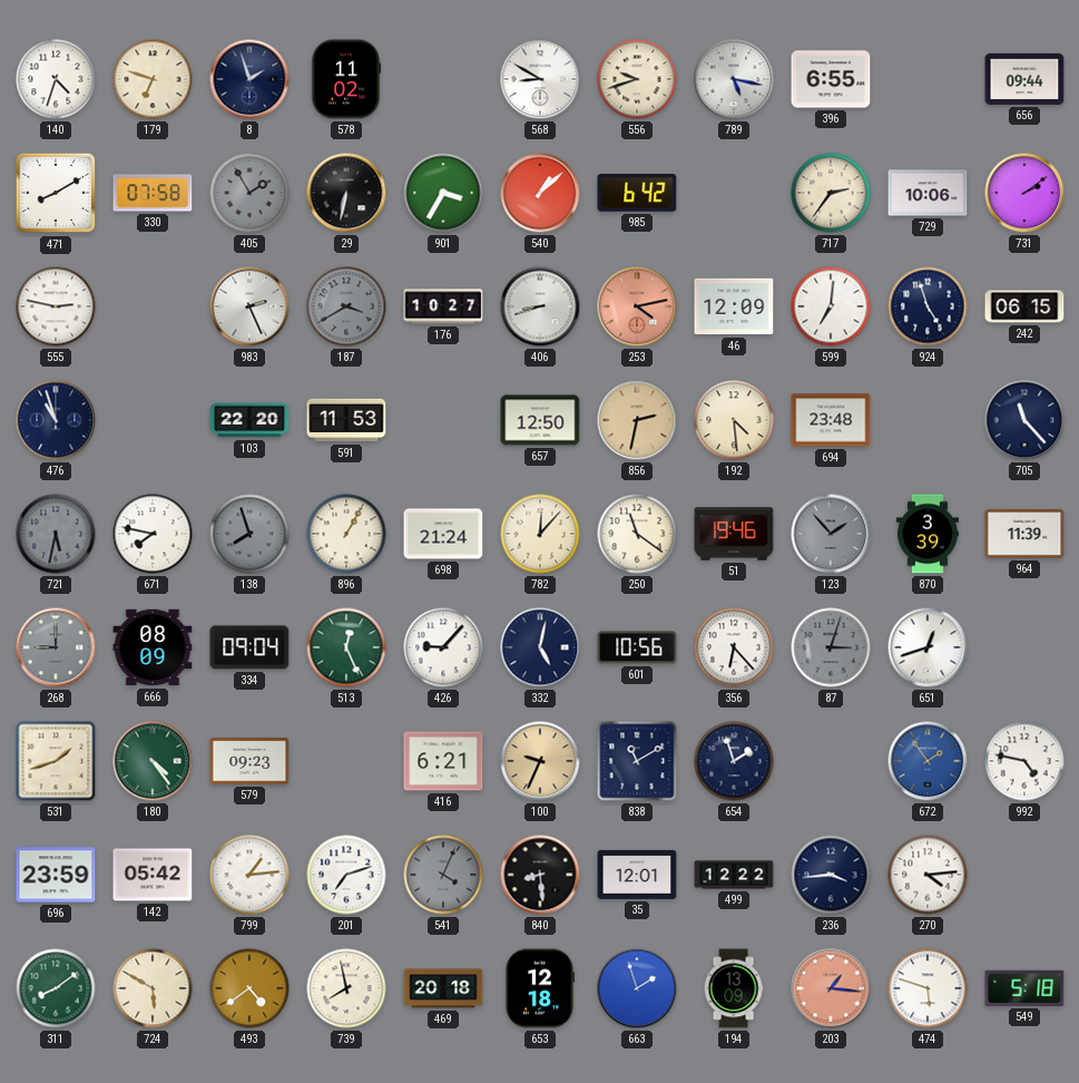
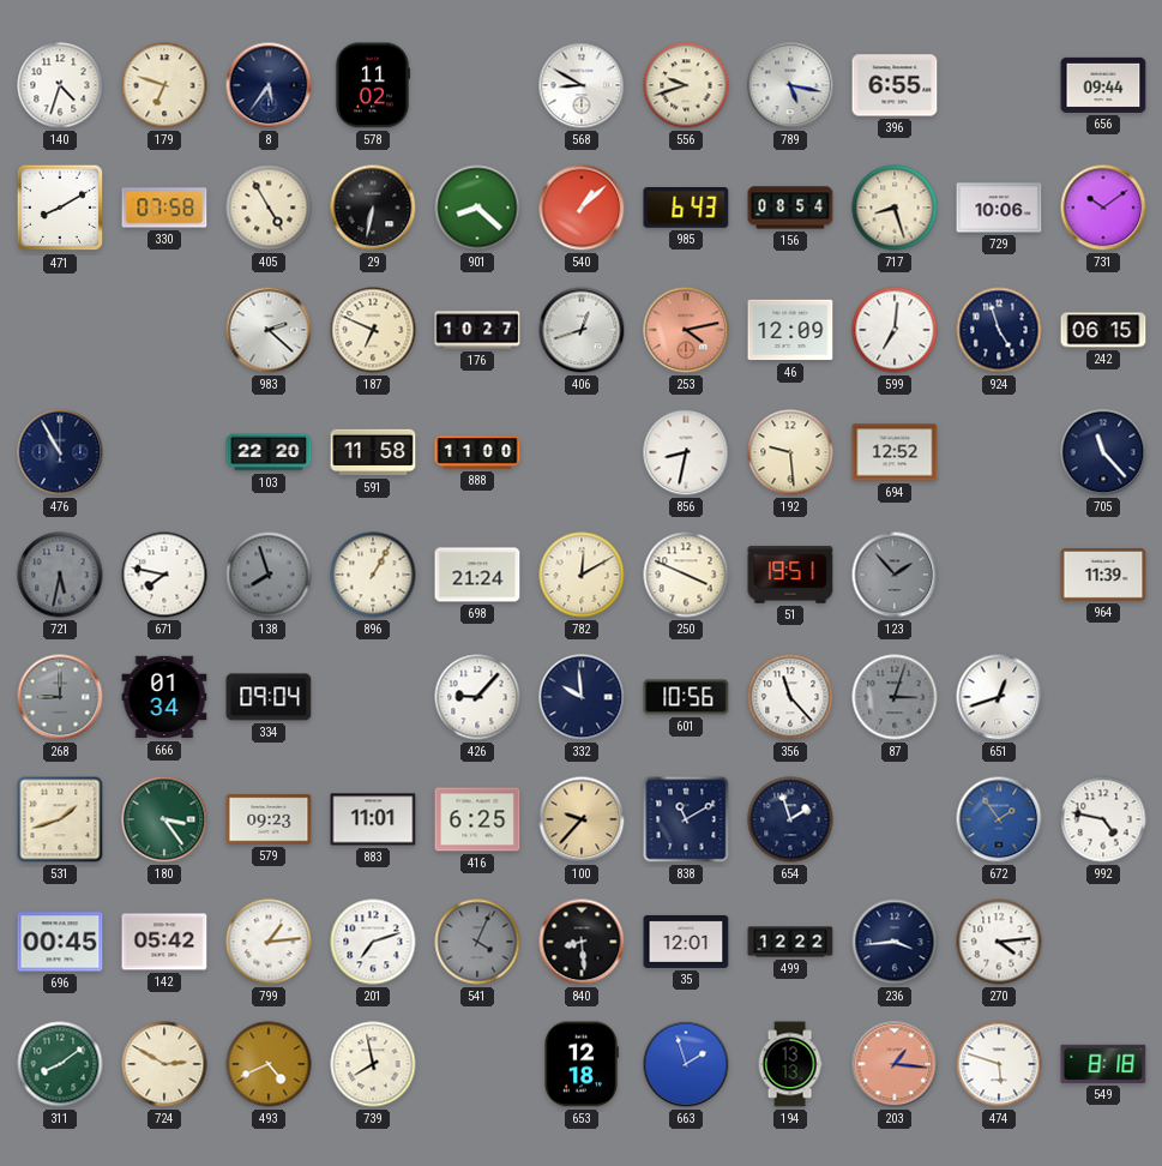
8: 1:57 -> 5:36
405: 1:55 -> 4:55
405 dial: grey -> cream
901: 3:35 -> 8:22
985: 6:42 -> 6:43
156: none -> 08:54
717: 2:36 -> 8:27
731: 2:09 -> 10:09
555: 2:47 -> none
983: 2:26 -> 2:22
187: 3:40 -> 6:49
187 dial: grey -> cream
406: 8:42 -> 12:42
476: 10:57 -> 10:55
591: 11:53 -> 11:58
888: none -> 11:00
657: 12:50 -> none
856: 2:32 -> 8:32
856 dial: champagne -> white
192: 4:29 -> 9:29
694: 23:48 -> 12:52
782: 12:07 -> 12:10
250: 11:21 -> 3:49
51: 19:46 -> 19:51
870: 3:39 -> none
666: 08:09 -> 01:34
513: 12:26 -> none
332: 5:02 -> 9:59
356: 6:23 -> 11:23
180: 4:24 -> 3:24
883: none -> 11:01
416: 6:21 -> 6:25
100: 9:34 -> 9:37
696: 23:59 -> 00:45
724: 5:50 -> 2:50
493: 4:39 -> 4:41
469: 20:18 -> none
194: 13:09 -> 13:13
549: 5:18 -> 8:18
